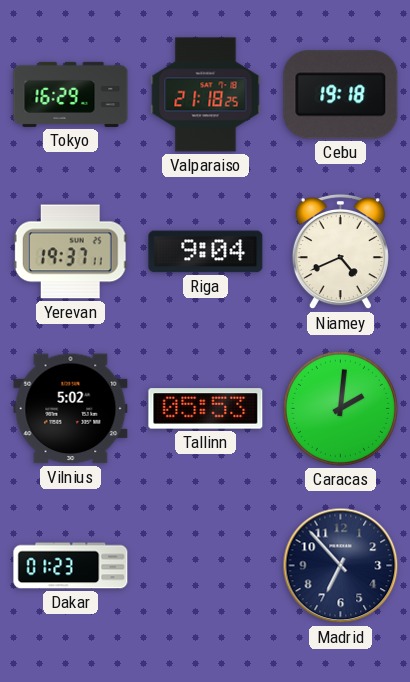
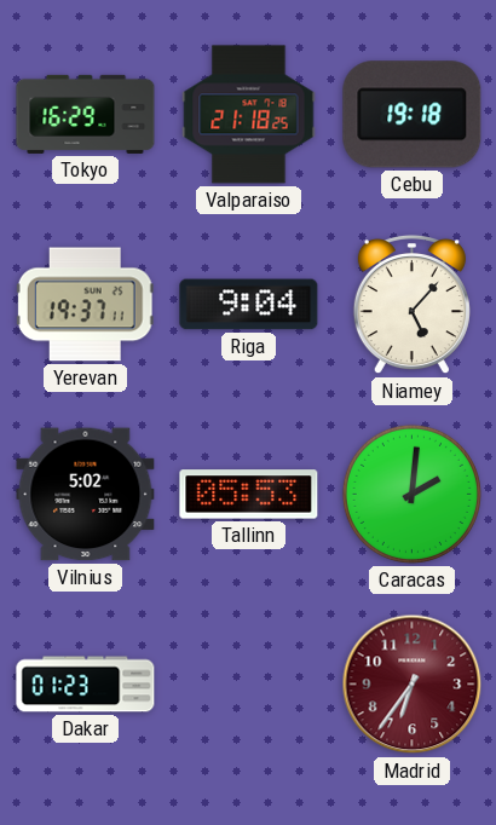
Niamey: 4:41 -> 5:07
Madrid: 6:53 -> 6:36
Madrid dial: navy -> burgundy
